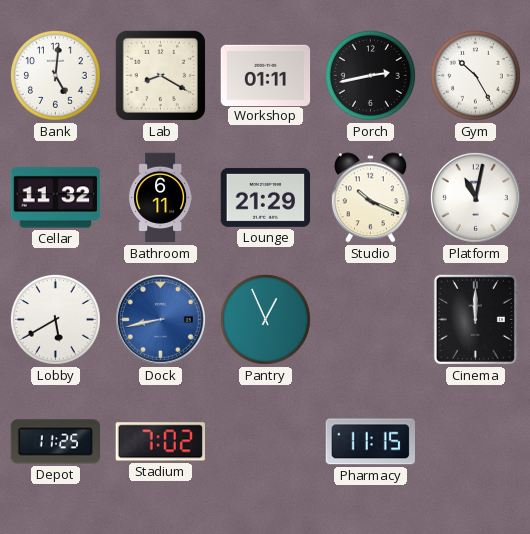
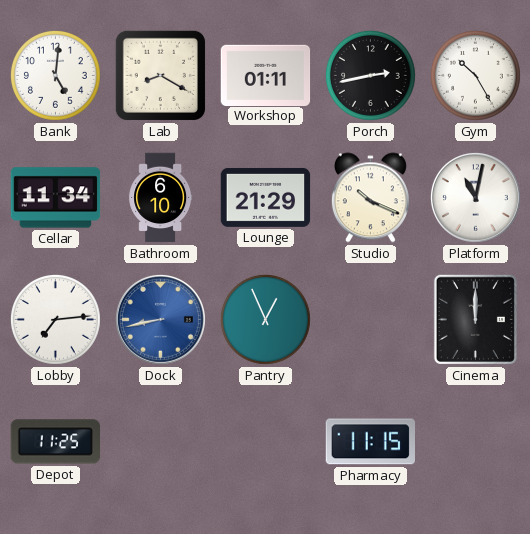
Cellar: 11:32 -> 11:34
Bathroom: 6:11 -> 6:10
Lobby: 5:40 -> 7:14
Stadium: 7:02 -> none
